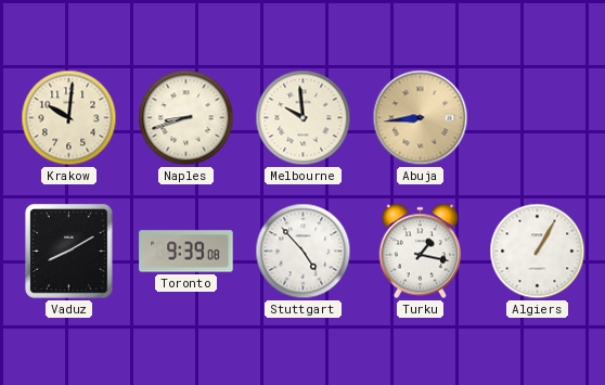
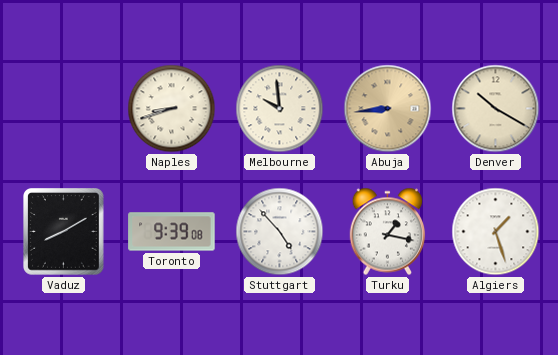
Krakow: 10:01 -> none
Denver: none -> 10:20
Algiers: 1:05 -> 1:27
